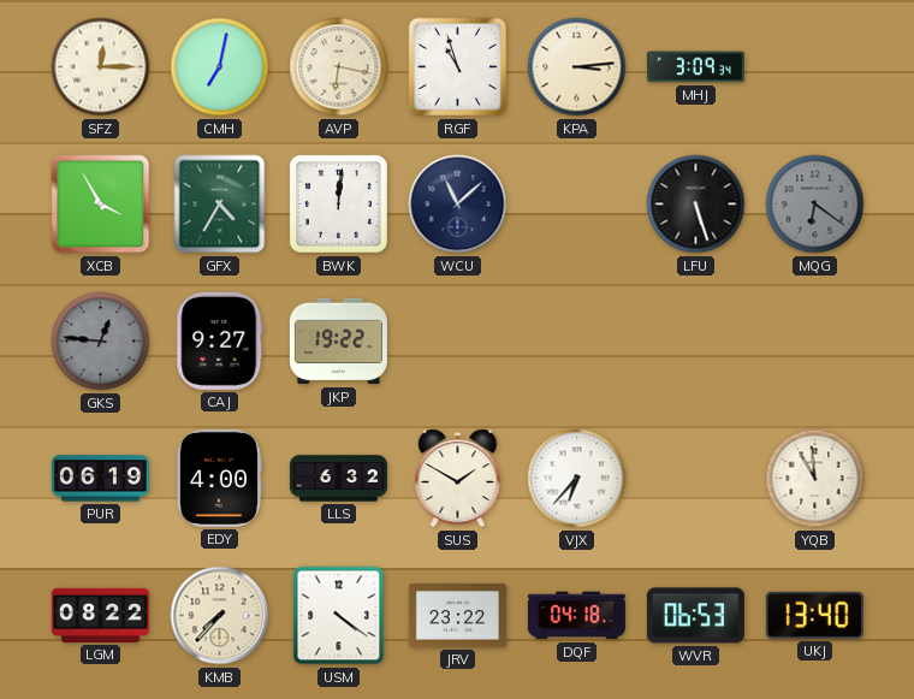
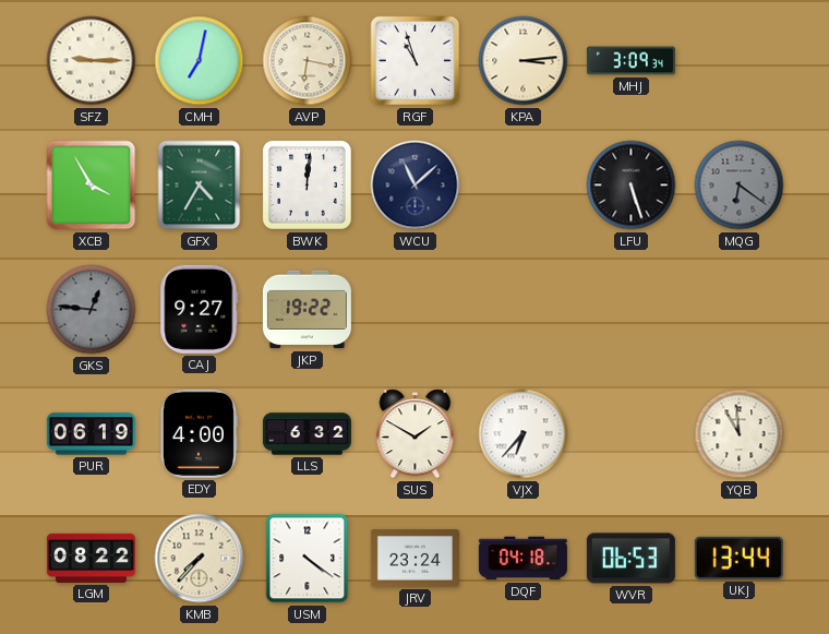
SFZ: 12:15 -> 9:15
JRV: 23:22 -> 23:24
UKJ: 13:40 -> 13:44
